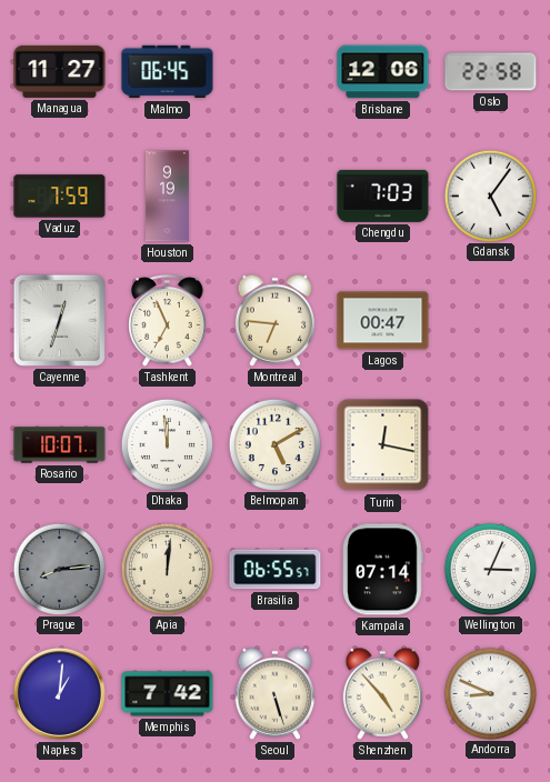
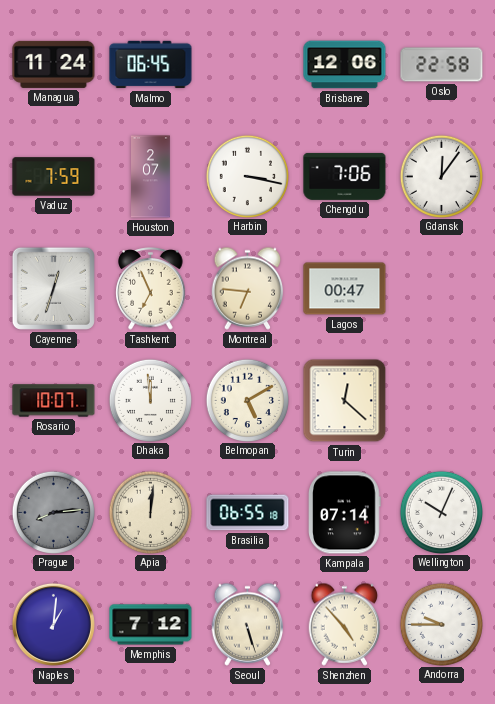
Managua: 11:27 -> 11:24
Houston: 9:19 -> 2:07
Harbin: none -> 3:17
Chengdu: 7:03 -> 7:06
Gdansk: 5:06 -> 12:06
Turin: 12:17 -> 12:22
Brasilia: 06:55:57 -> 06:55:18
Wellington: 3:04 -> 10:04
Memphis: 7:42 -> 7:12
Andorra: 8:49 -> 9:45
